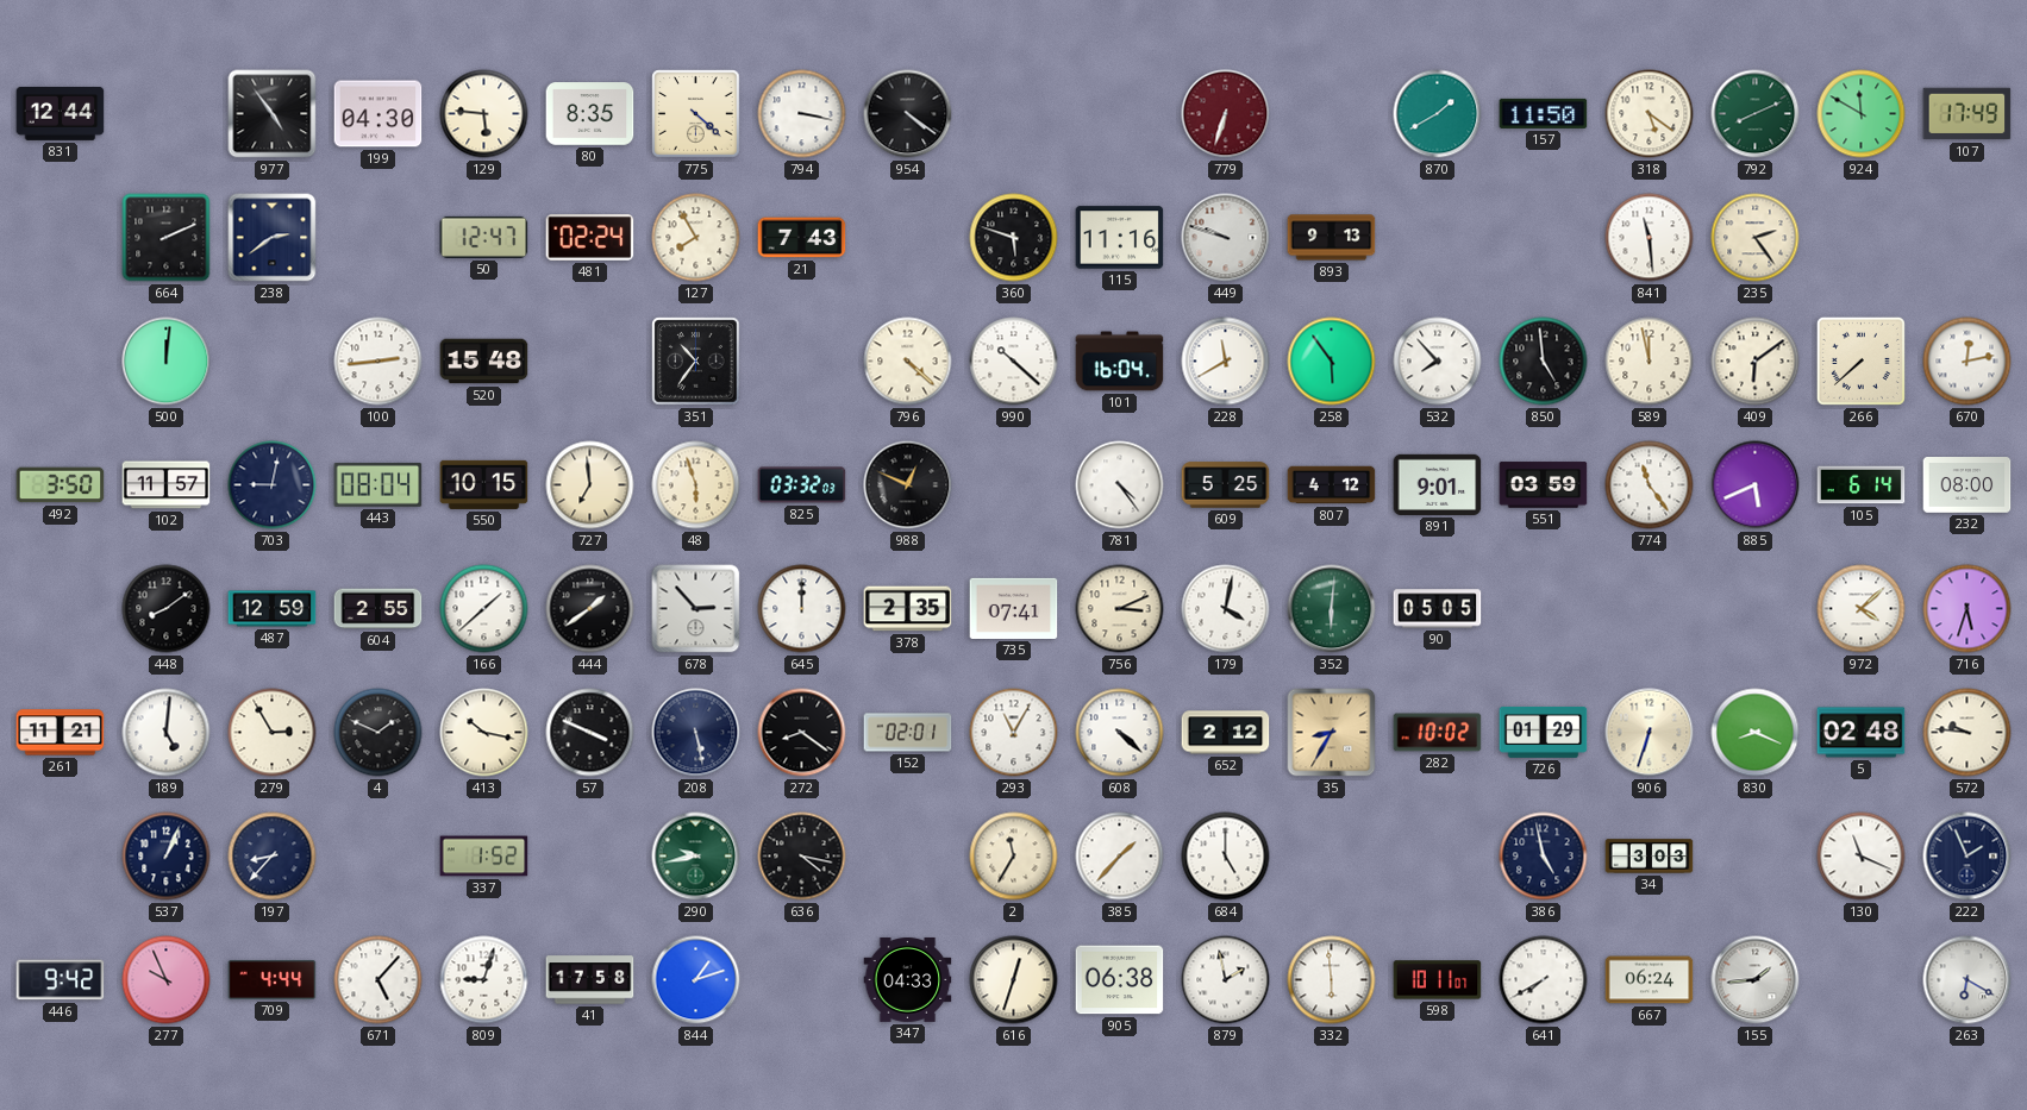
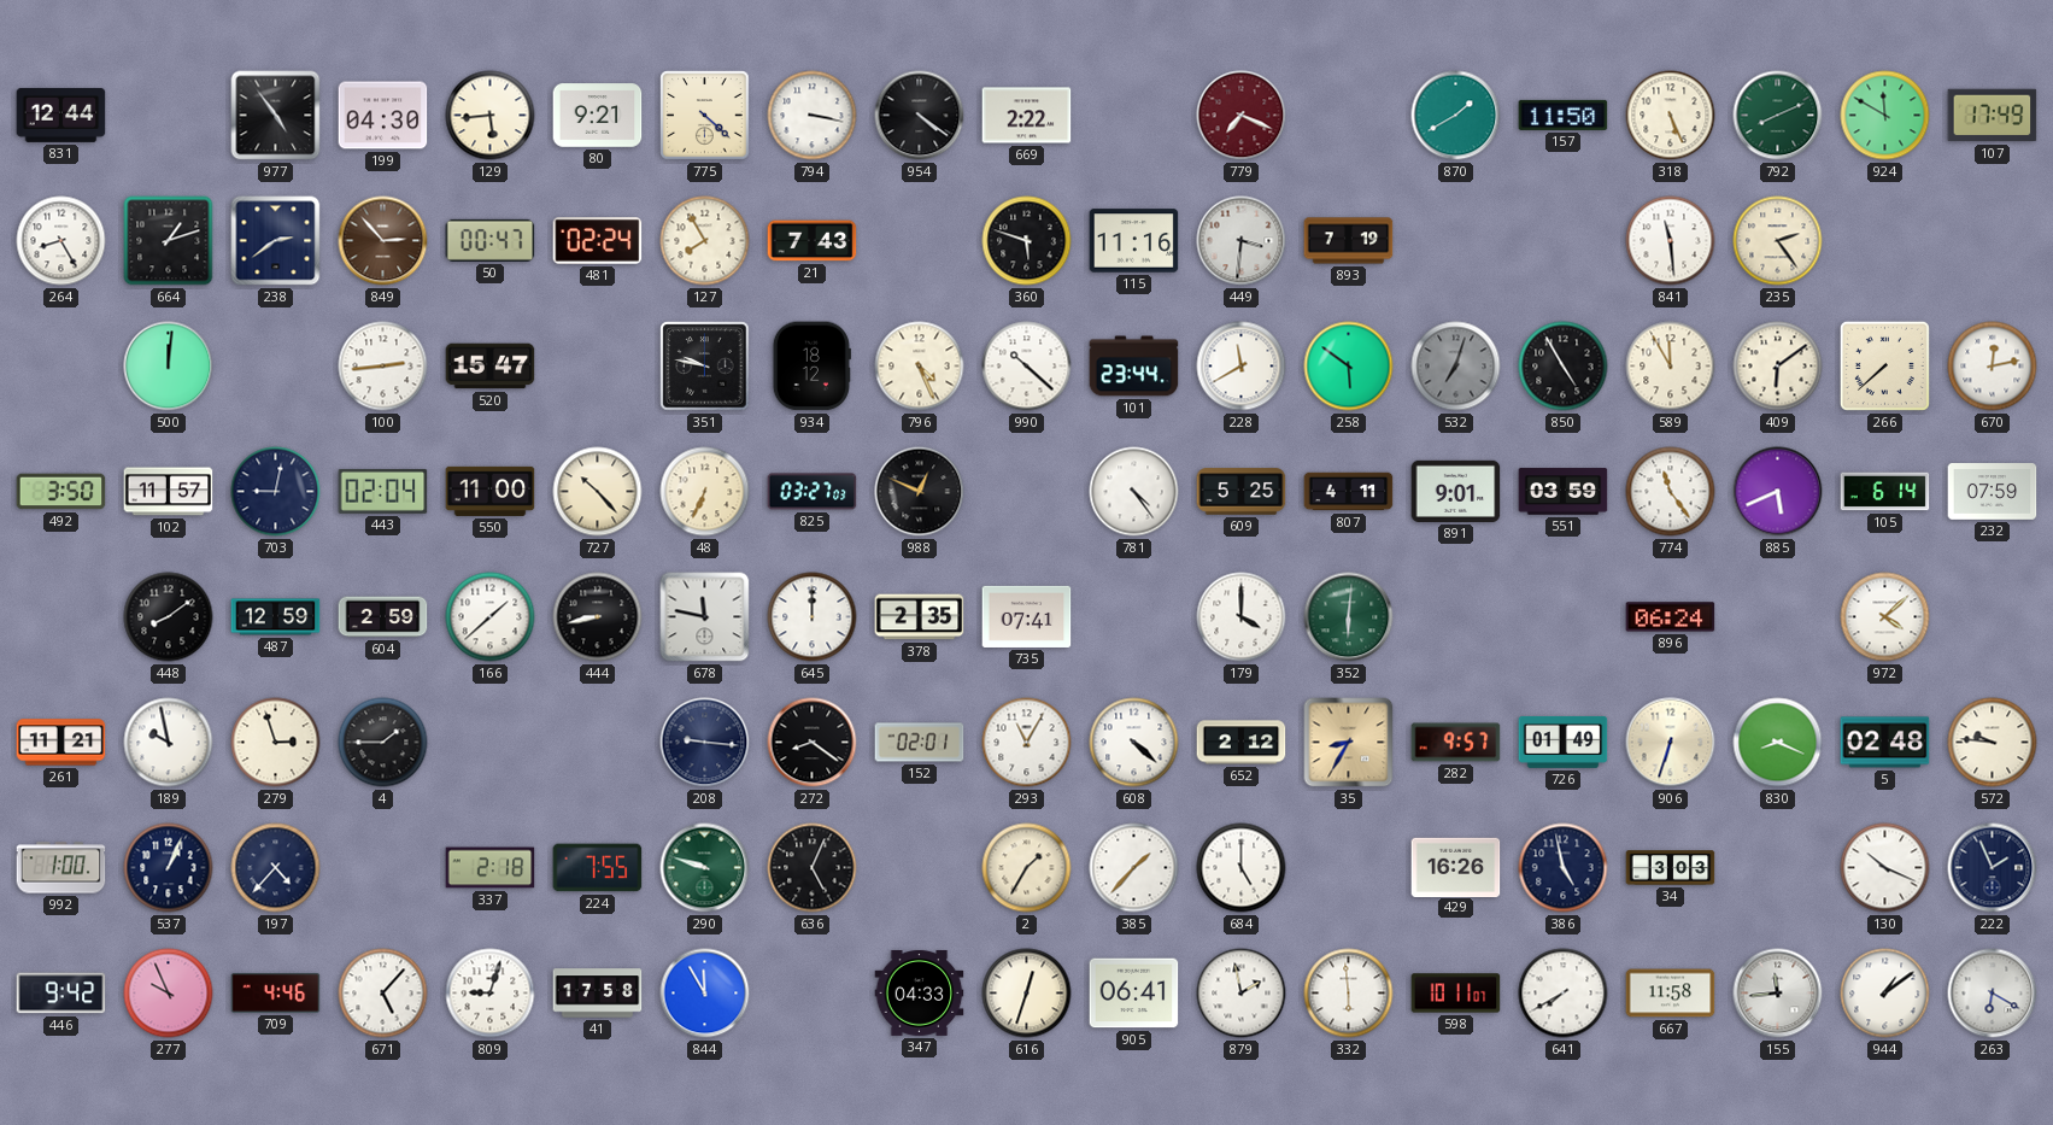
129: 5:46 -> 5:44
80: 8:35 -> 9:21
669: none -> 2:22
779: 6:33 -> 7:19
318: 5:21 -> 5:26
264: none -> 8:25
664: 2:11 -> 1:12
849: none -> 2:53
50: 12:47 -> 00:47
449: 9:48 -> 3:31
893: 9:13 -> 7:19
520: 15:48 -> 15:47
351: 10:36 -> 9:47
934: none -> 18:12
796: 4:22 -> 4:26
101: 16:04 -> 23:44
258: 5:54 -> 5:51
532: 7:53 -> 7:03
532 dial: white -> grey
850: 4:59 -> 4:55
589: 11:58 -> 11:55
443: 08:04 -> 02:04
550: 10:15 -> 11:00
727: 6:59 -> 10:23
48: 5:57 -> 6:34
825: 03:32 -> 03:27
807: 4:12 -> 4:11
232: 08:00 -> 07:59
604: 2:55 -> 2:59
444: 1:39 -> 8:43
678: 2:53 -> 11:47
756: 3:11 -> none
179: 4:02 -> 4:00
90: 05:05 -> none
896: none -> 06:24
716: 5:33 -> none
189: 5:01 -> 9:58
279: 2:55 -> 2:57
4: 1:49 -> 1:45
413: 10:17 -> none
57: 3:49 -> none
208: 5:28 -> 9:16
282: 10:02 -> 9:57
726: 01:29 -> 01:49
992: none -> 1:00
197: 8:37 -> 4:37
337: 1:52 -> 2:18
224: none -> 7:55
290: 9:43 -> 9:48
636: 4:17 -> 5:04
2: 11:35 -> 1:35
429: none -> 16:26
130: 11:19 -> 10:19
709: 4:44 -> 4:46
844: 1:12 -> 11:55
905: 06:38 -> 06:41
667: 06:24 -> 11:58
155: 1:44 -> 11:44
944: none -> 1:09
